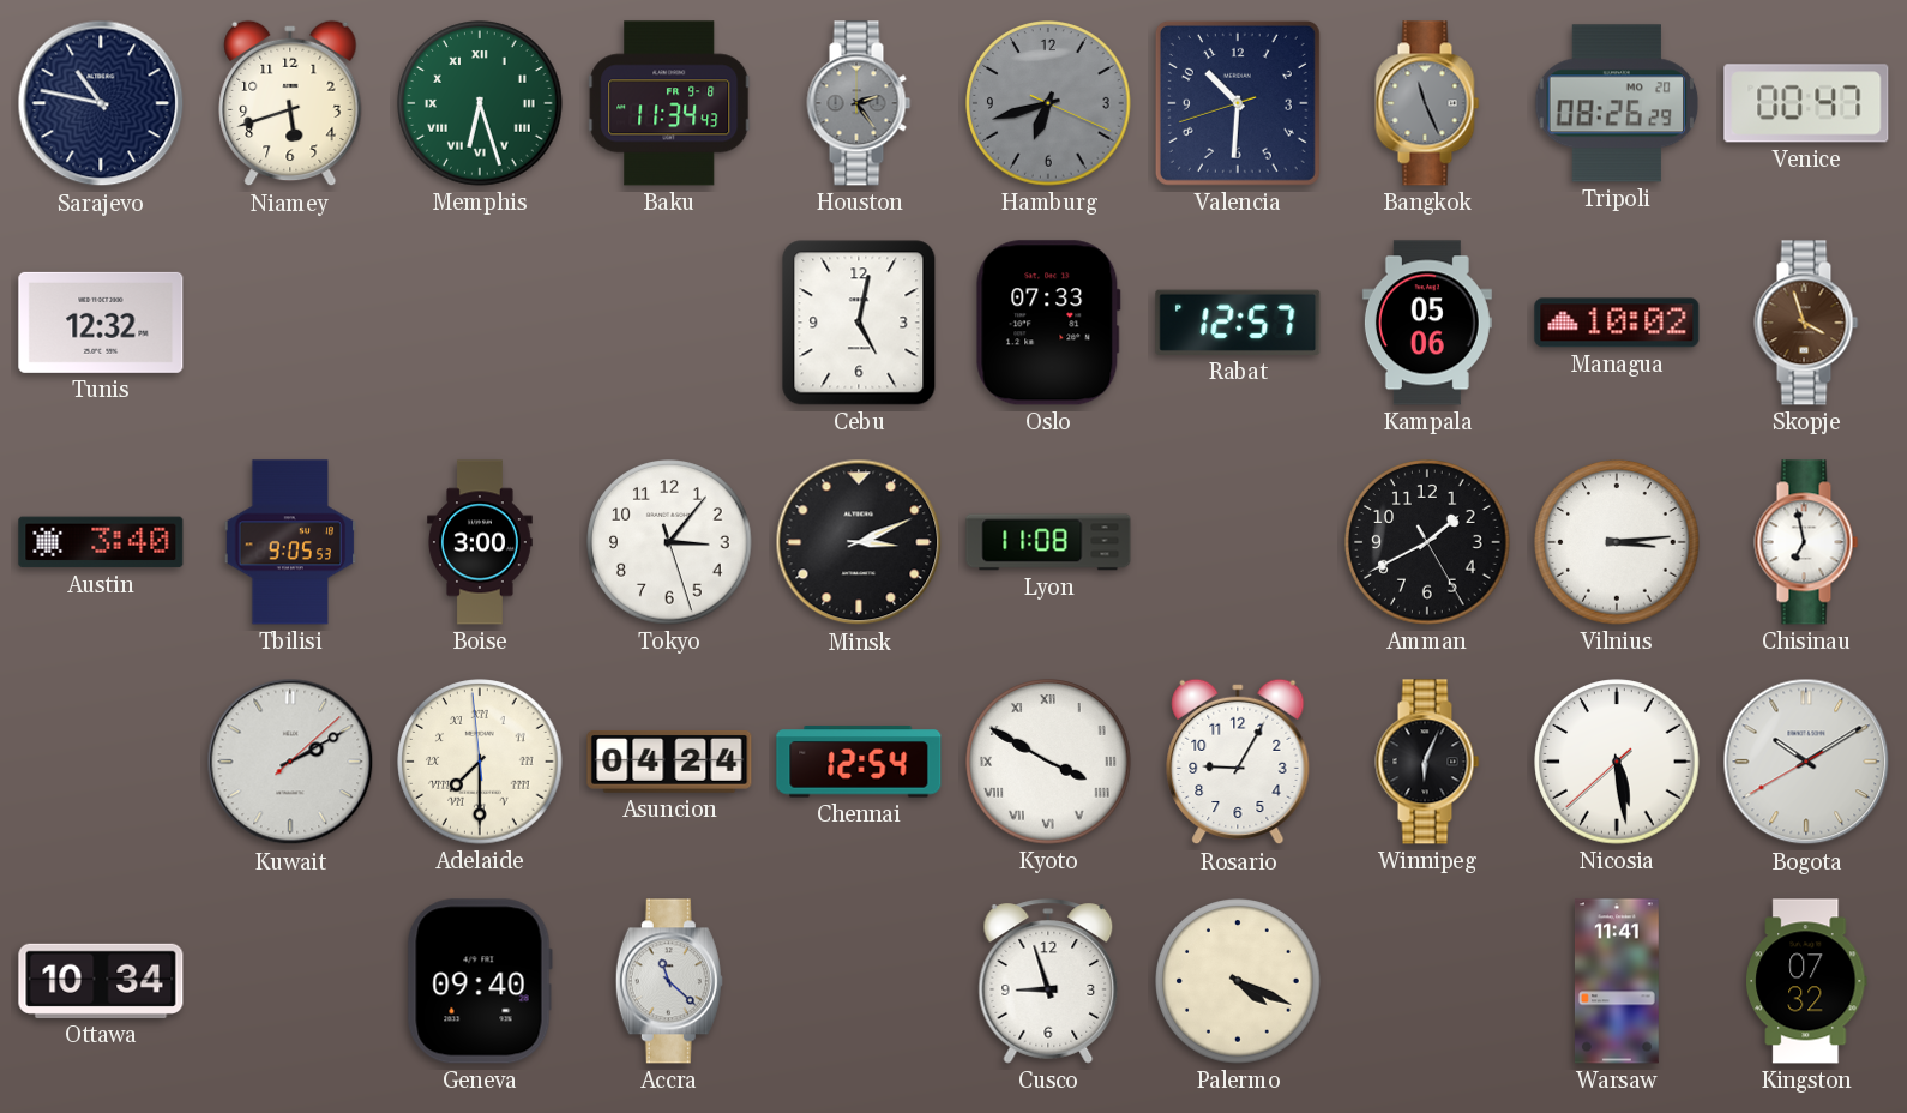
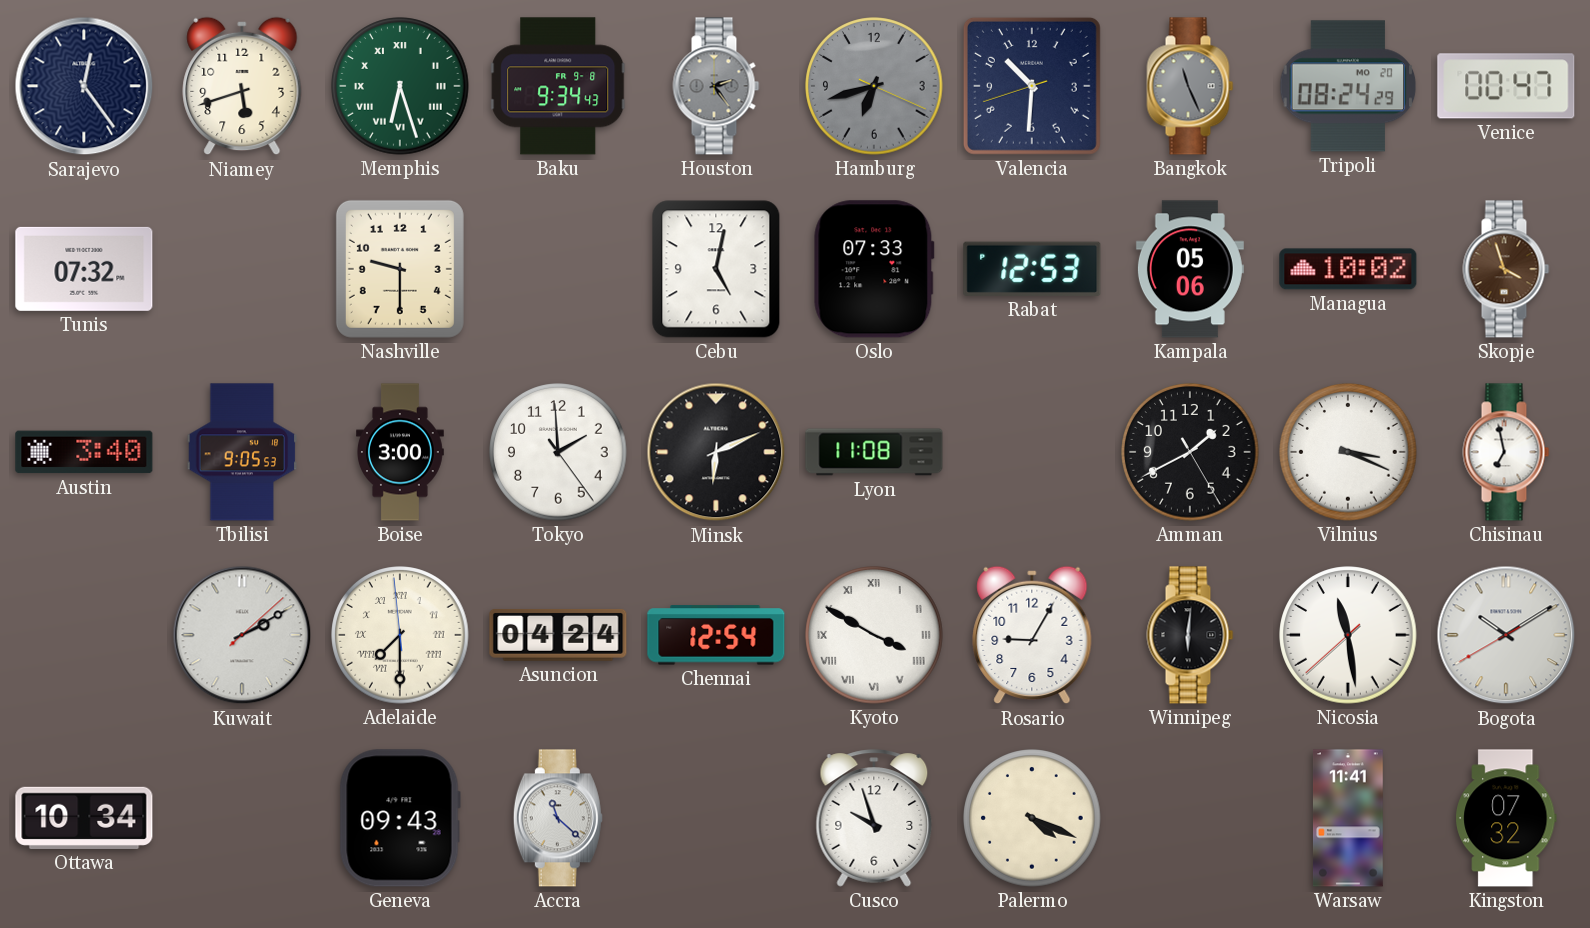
Sarajevo: 10:47 -> 12:24
Baku: 11:34 -> 9:34
Tripoli: 08:26 -> 08:24
Tunis: 12:32 -> 07:32
Nashville: none -> 9:30
Rabat: 12:57 -> 12:53
Tokyo: 3:06 -> 1:59
Minsk: 3:11 -> 6:11
Vilnius: 3:14 -> 3:19
Winnipeg: 6:04 -> 6:01
Nicosia: 5:28 -> 11:28
Geneva: 09:40 -> 09:43
Cusco: 8:57 -> 9:57
